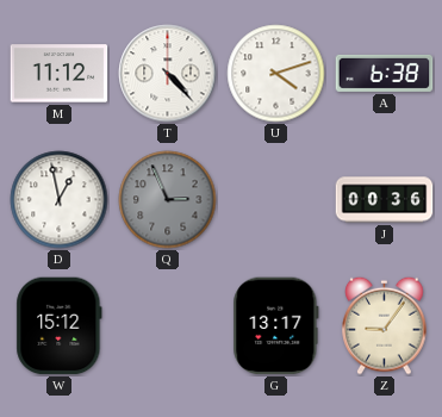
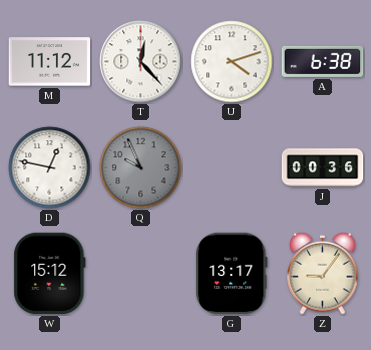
T: 4:23 -> 12:23
D: 12:58 -> 12:47
Q: 2:56 -> 9:56
